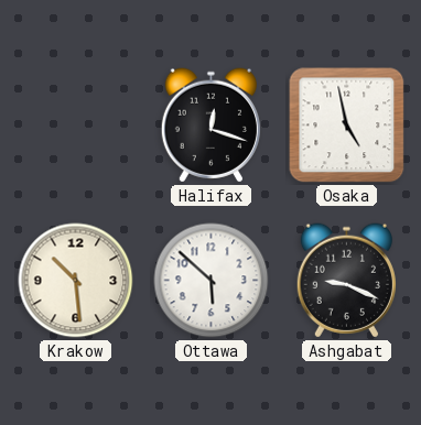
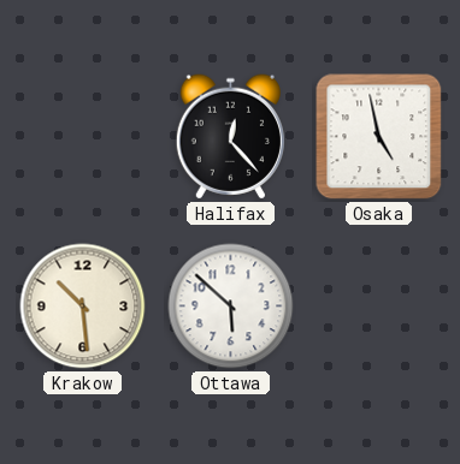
Halifax: 12:18 -> 12:23
Ashgabat: 9:19 -> none
